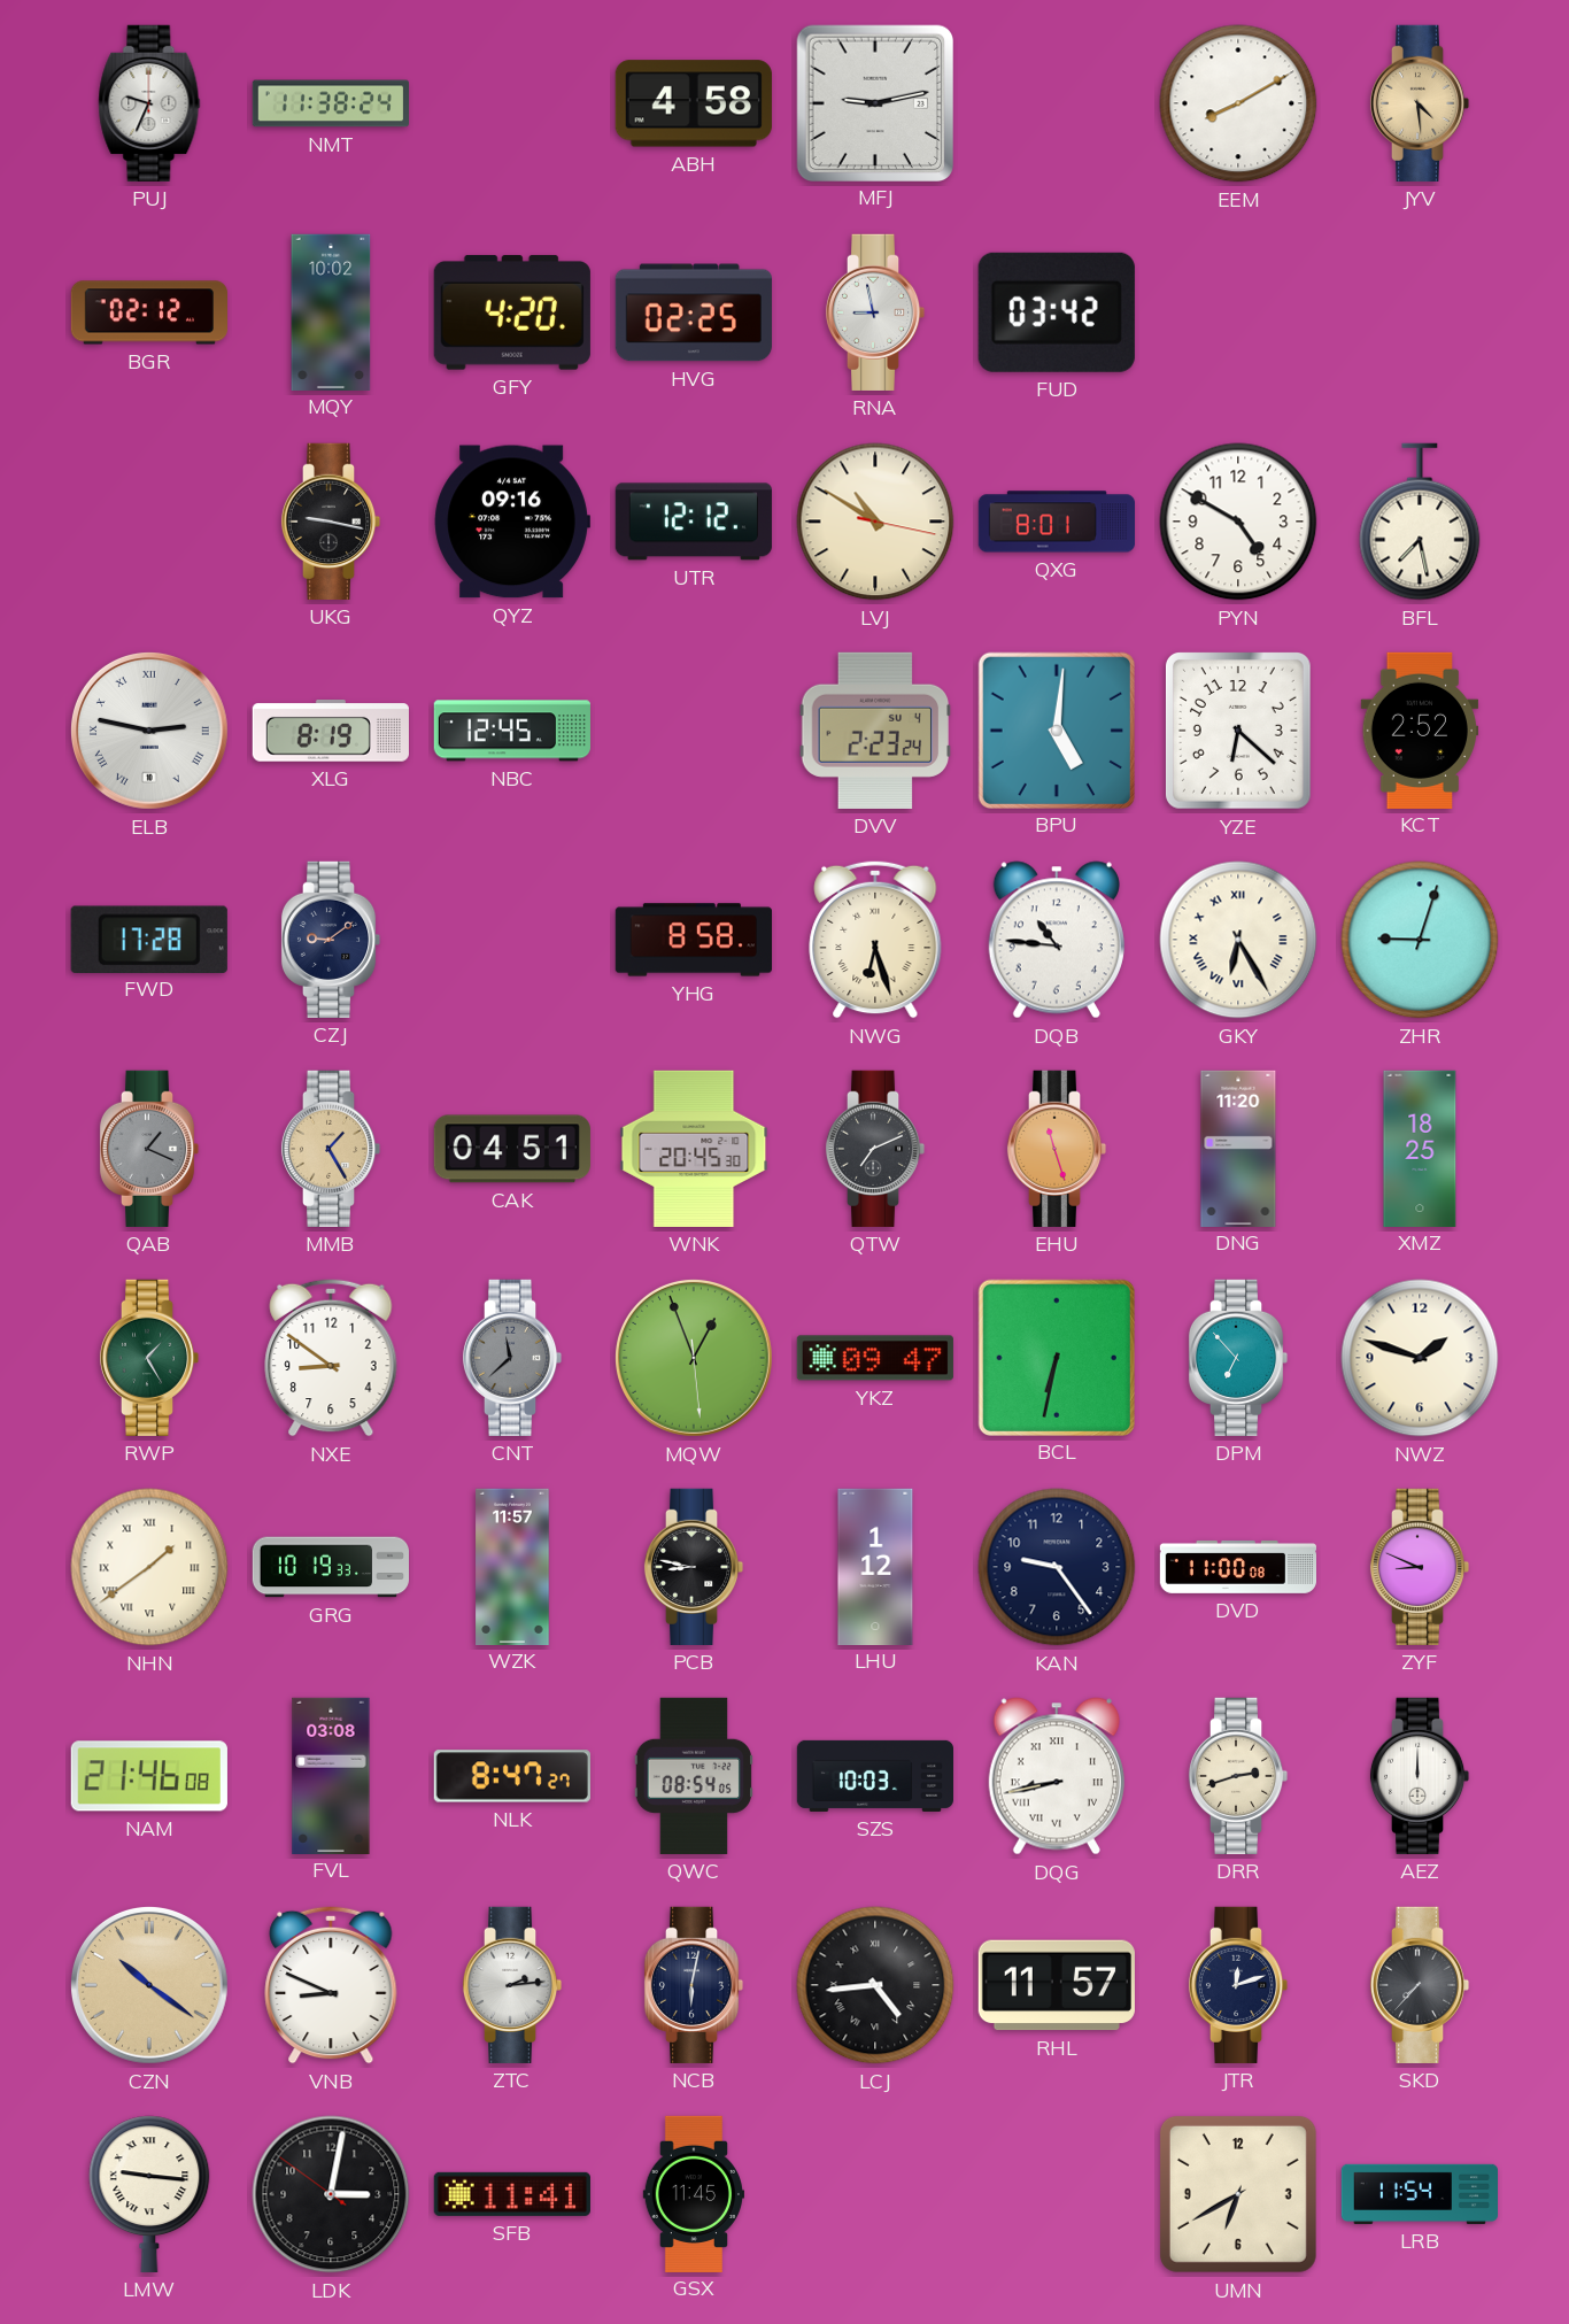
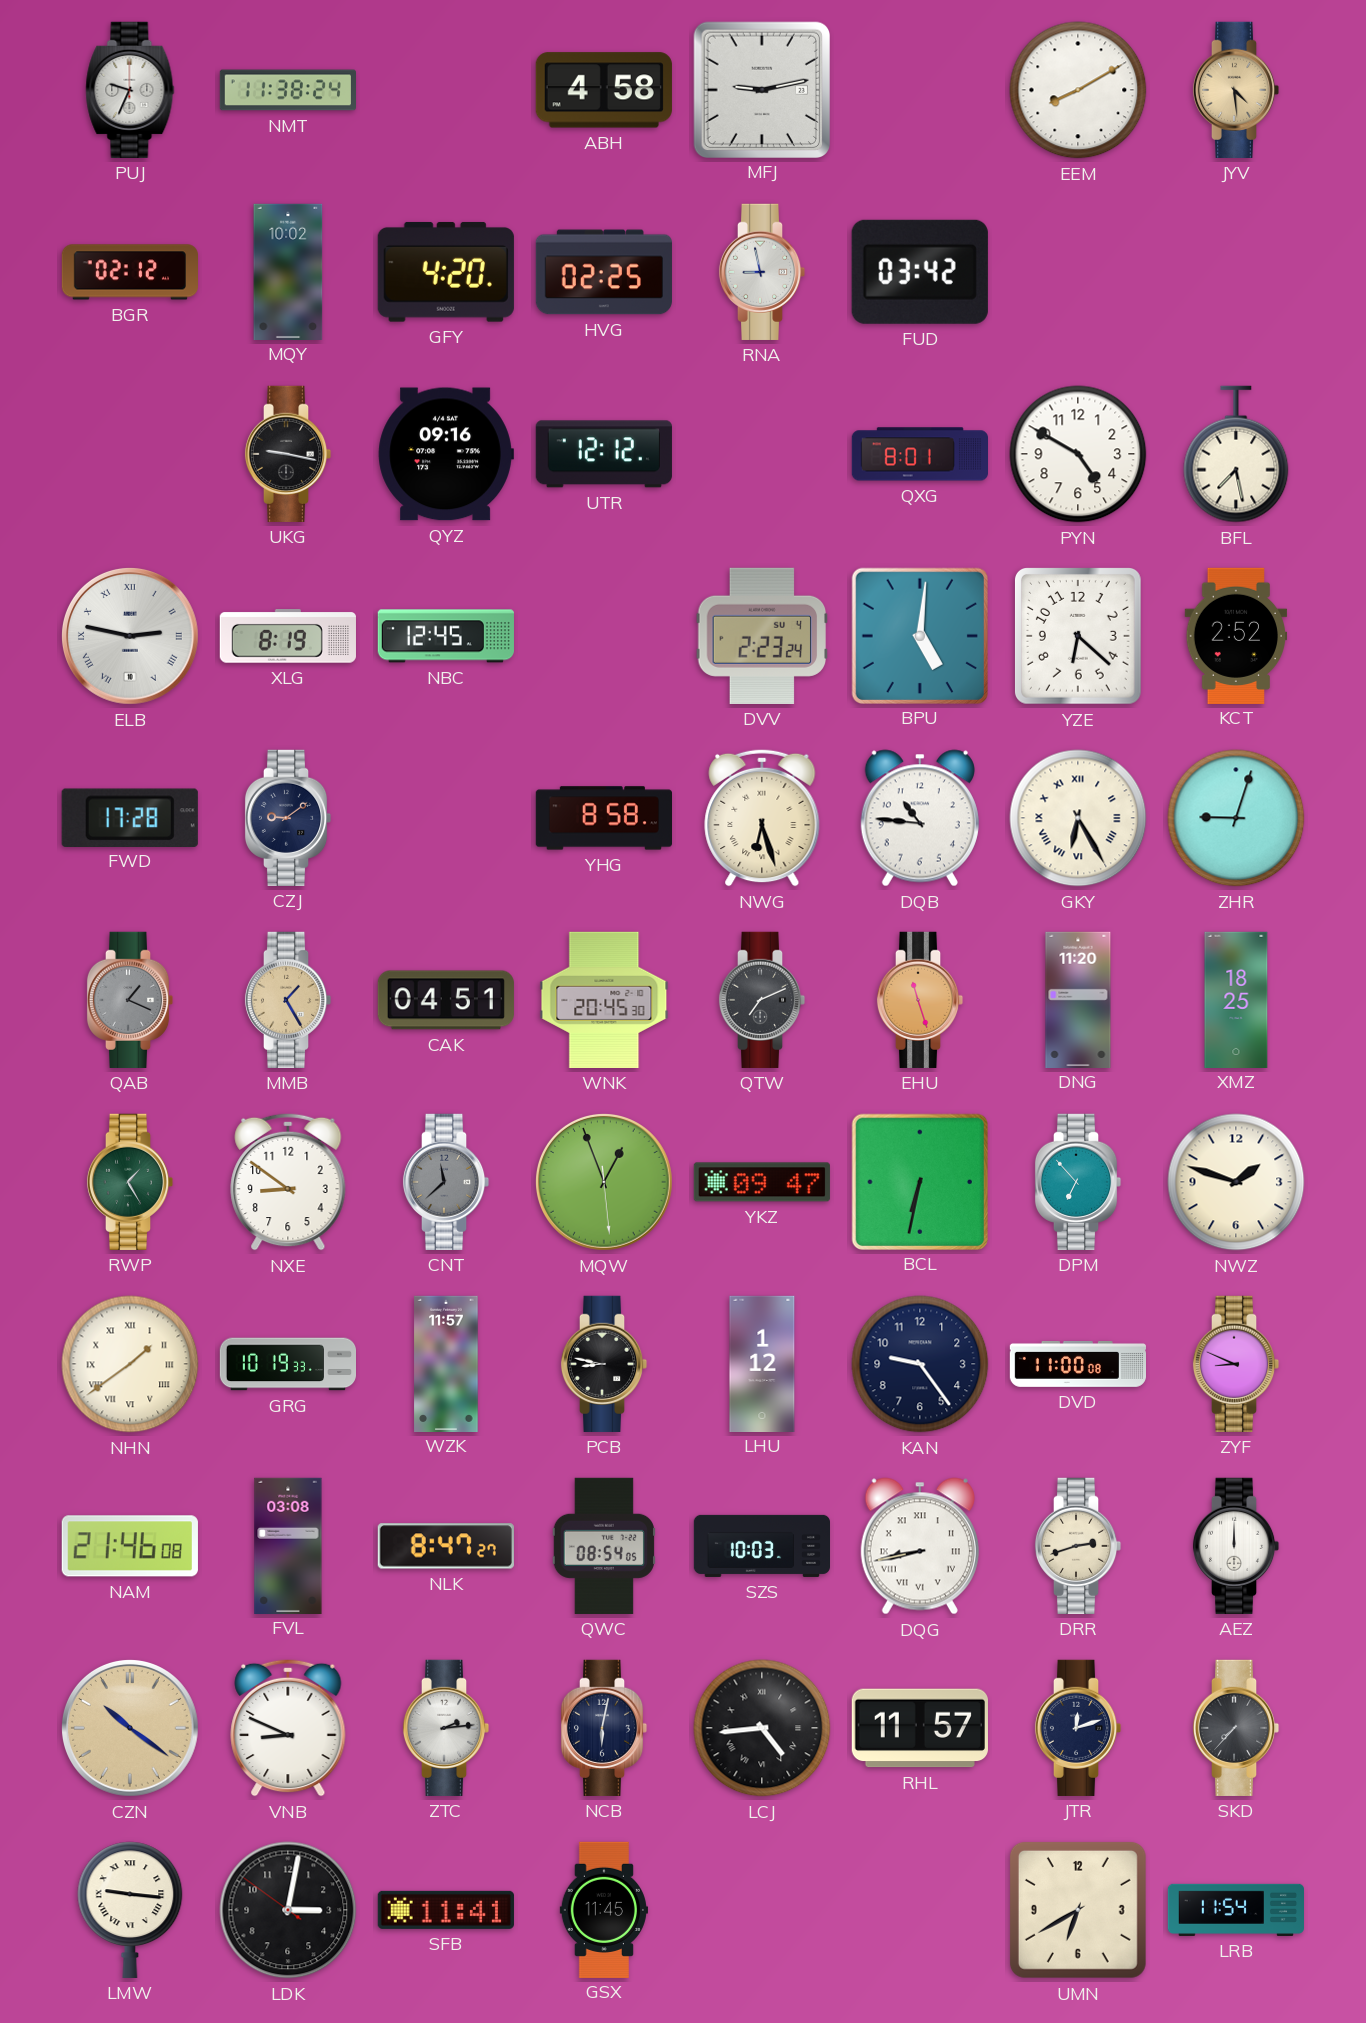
LVJ: 10:50 -> none
